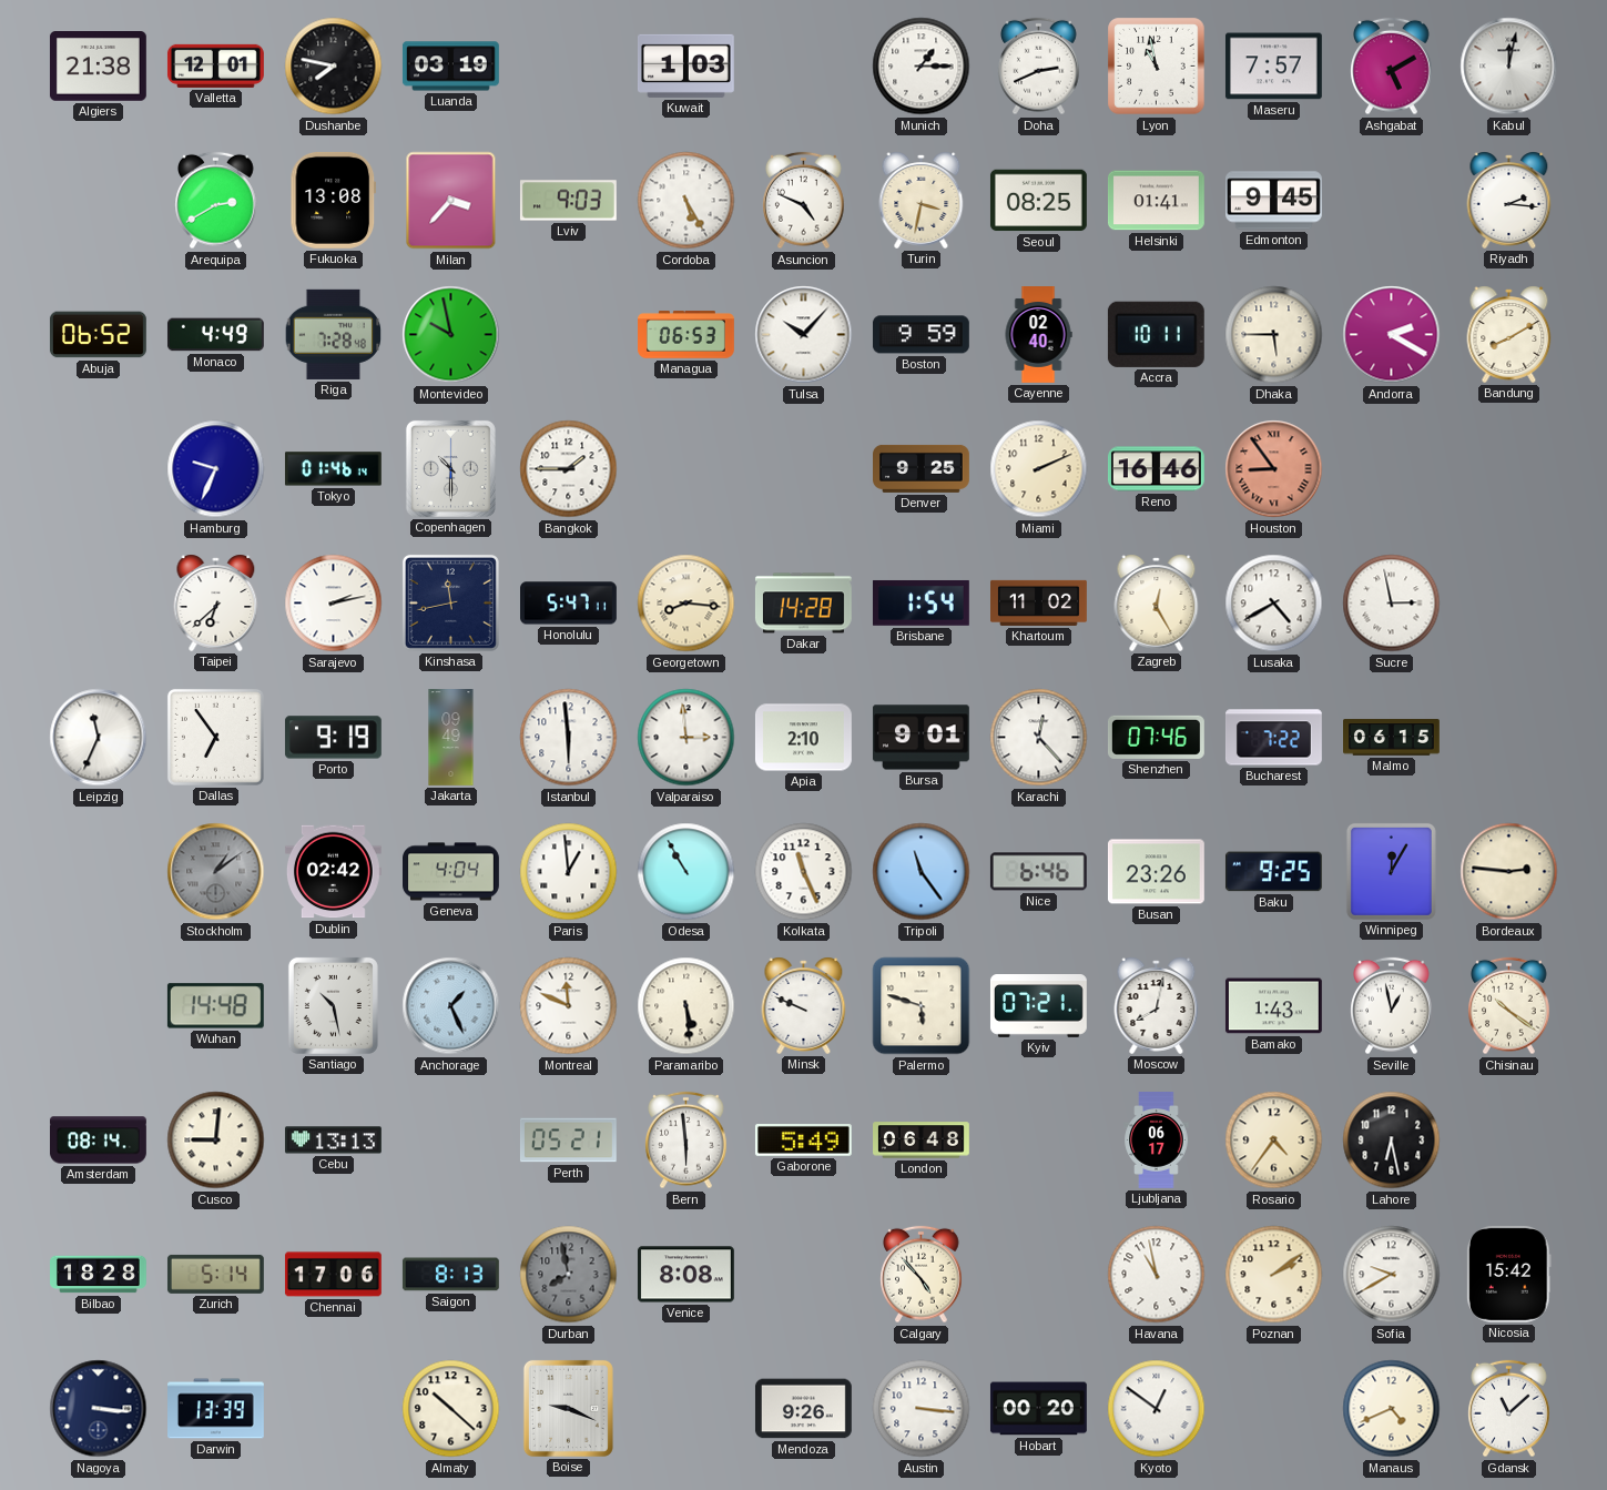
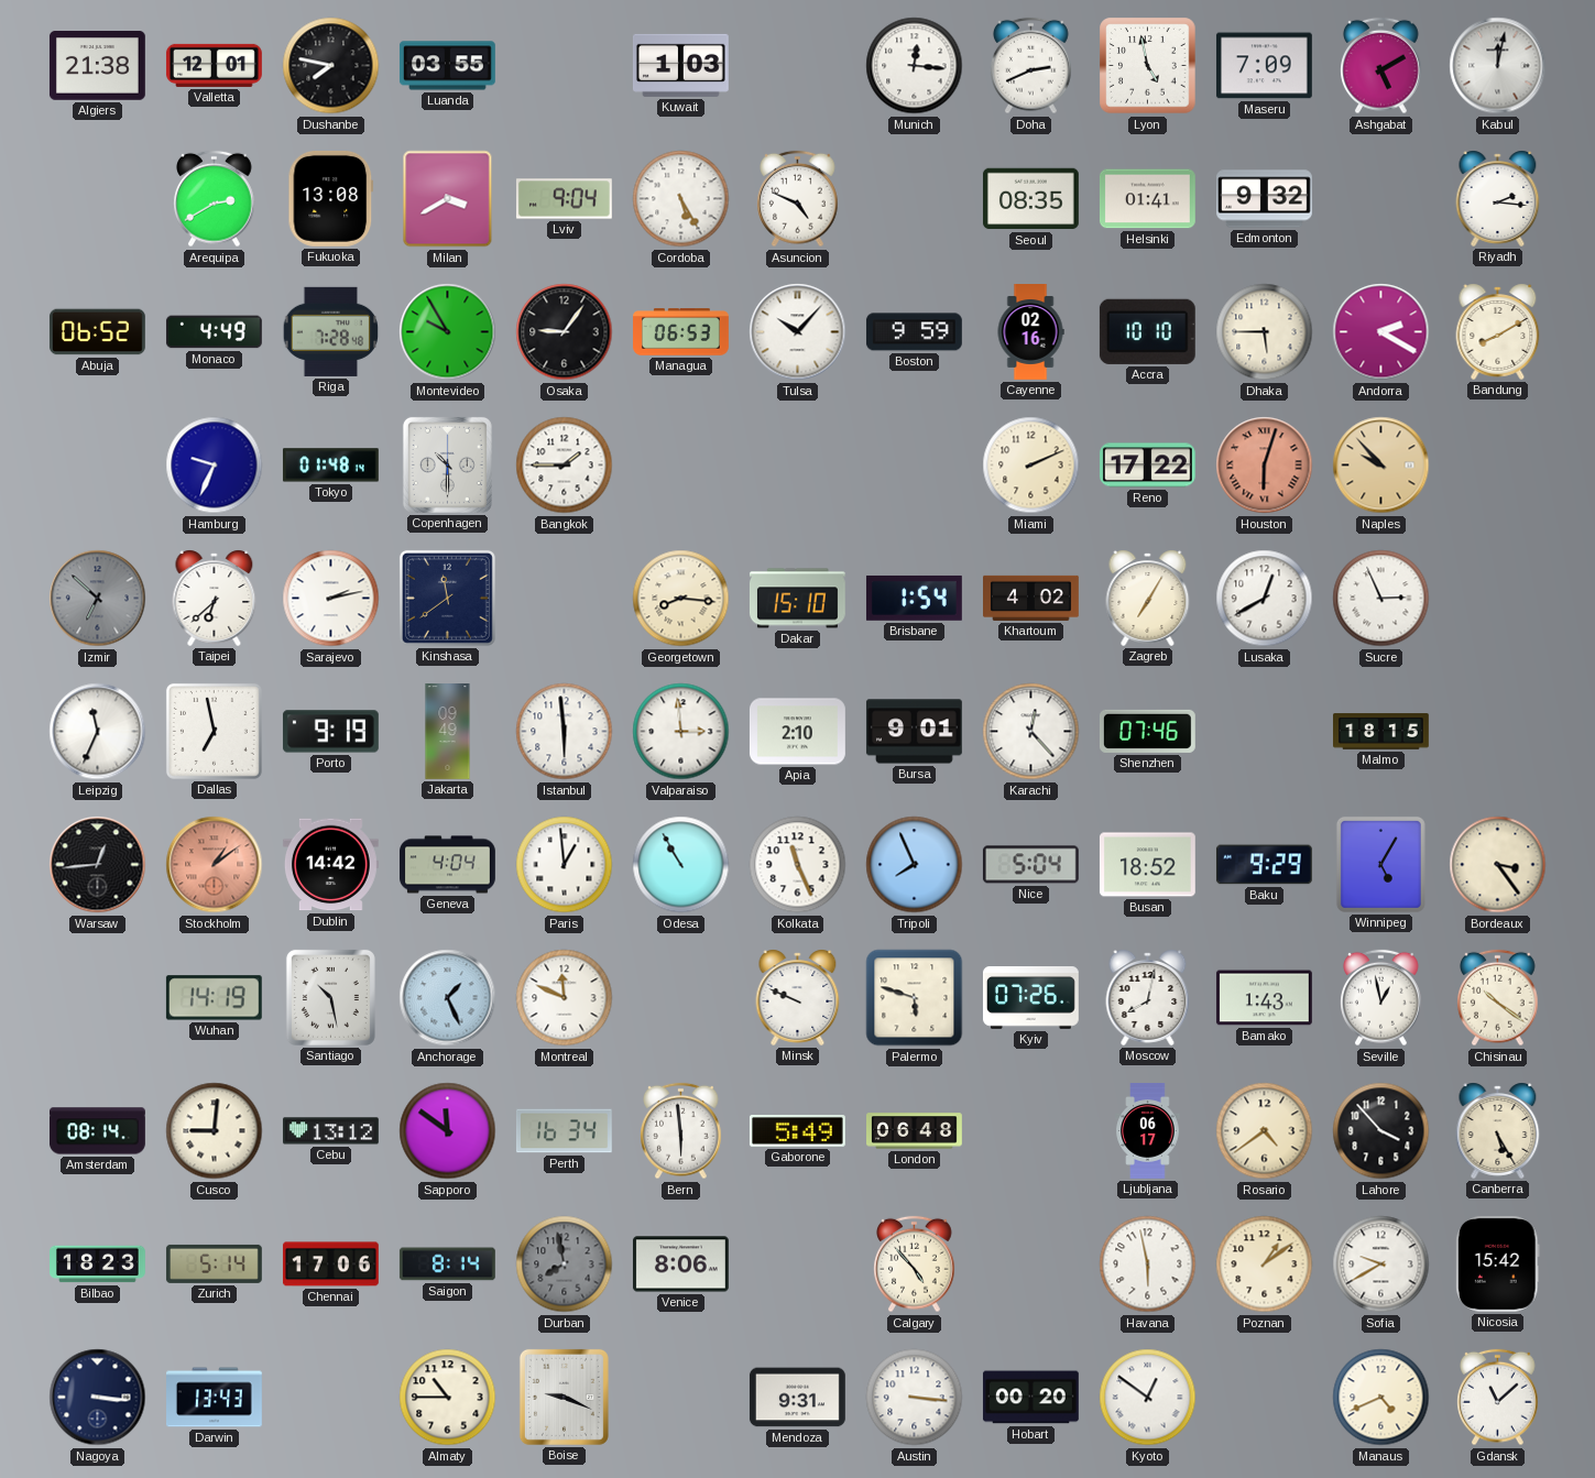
Luanda: 03:19 -> 03:55
Munich: 1:15 -> 12:16
Lyon: 10:58 -> 4:58
Maseru: 7:57 -> 7:09
Milan: 3:37 -> 3:40
Lviv: 9:03 -> 9:04
Turin: 3:32 -> none
Seoul: 08:25 -> 08:35
Edmonton: 9:45 -> 9:32
Montevideo: 9:58 -> 9:55
Osaka: none -> 9:06
Cayenne: 02:40 -> 02:16
Accra: 10:11 -> 10:10
Tokyo: 01:46 -> 01:48
Denver: 9:25 -> none
Reno: 16:46 -> 17:22
Houston: 8:54 -> 6:03
Naples: none -> 9:53
Izmir: none -> 6:52
Kinshasa: 11:43 -> 11:39
Honolulu: 5:47 -> none
Dakar: 14:28 -> 15:10
Khartoum: 11:02 -> 4:02
Zagreb: 12:25 -> 7:05
Lusaka: 4:40 -> 12:40
Sucre: 2:58 -> 2:56
Dallas: 6:54 -> 6:58
Bucharest: 7:22 -> none
Malmo: 06:15 -> 18:15
Warsaw: none -> 12:44
Stockholm dial: grey -> salmon
Dublin: 02:42 -> 14:42
Tripoli: 11:24 -> 7:56
Nice: 6:46 -> 5:04
Busan: 23:26 -> 18:52
Baku: 9:25 -> 9:29
Winnipeg: 12:05 -> 5:05
Bordeaux: 2:46 -> 3:24
Wuhan: 14:48 -> 14:19
Paramaribo: 5:29 -> none
Kyiv: 07:21 -> 07:26
Cebu: 13:13 -> 13:12
Sapporo: none -> 11:51
Perth: 05:21 -> 16:34
Rosario: 4:36 -> 4:39
Lahore: 6:28 -> 3:53
Canberra: none -> 5:25
Bilbao: 18:28 -> 18:23
Saigon: 8:13 -> 8:14
Venice: 8:08 -> 8:06
Havana: 10:58 -> 5:58
Poznan: 2:09 -> 1:09
Darwin: 13:39 -> 13:43
Almaty: 10:22 -> 10:45
Mendoza: 9:26 -> 9:31
